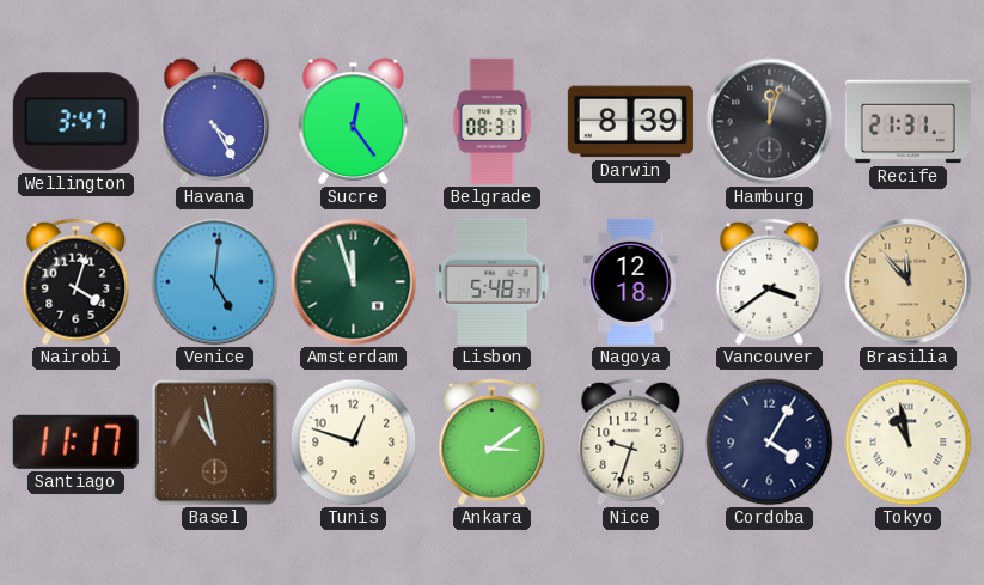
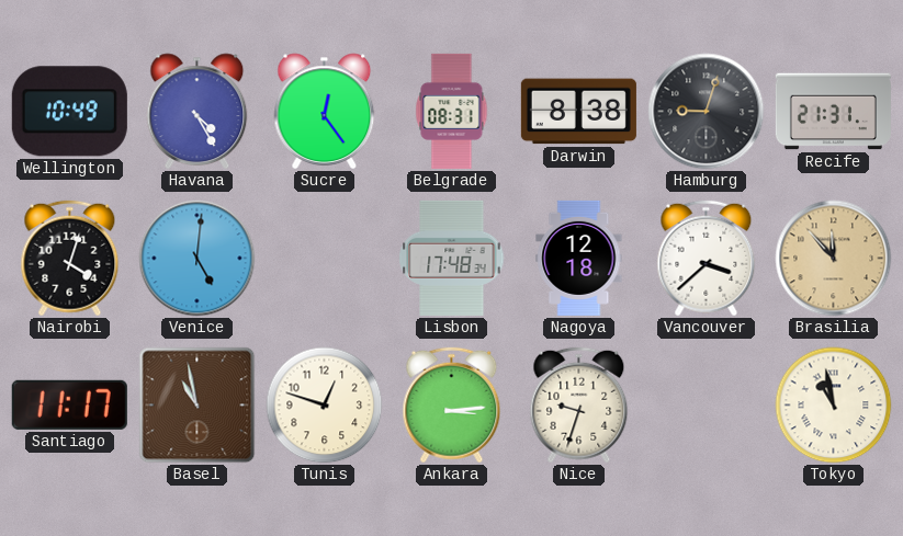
Wellington: 3:47 -> 10:49
Darwin: 8:39 -> 8:38
Hamburg: 12:03 -> 9:03
Amsterdam: 11:57 -> none
Lisbon: 5:48 -> 17:48
Vancouver: 3:39 -> 3:38
Ankara: 3:09 -> 3:14
Cordoba: 4:05 -> none
